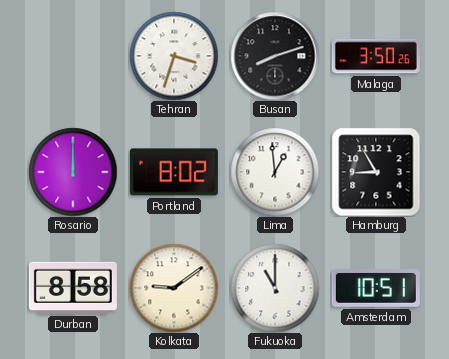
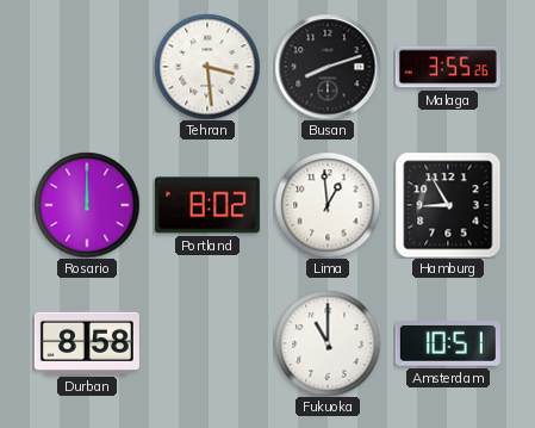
Tehran: 3:33 -> 3:29
Malaga: 3:50 -> 3:55
Kolkata: 9:09 -> none
